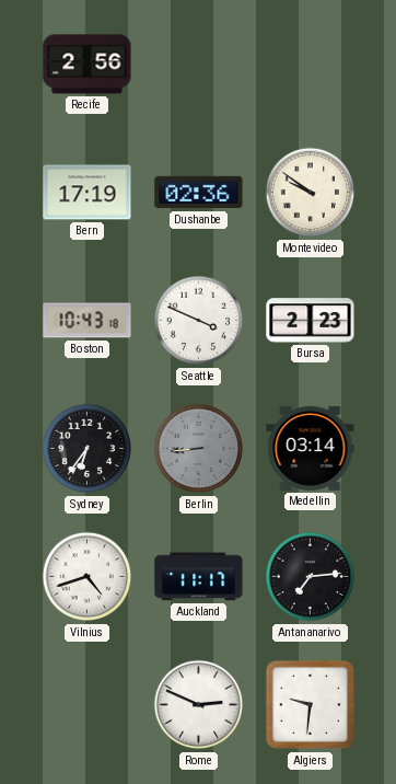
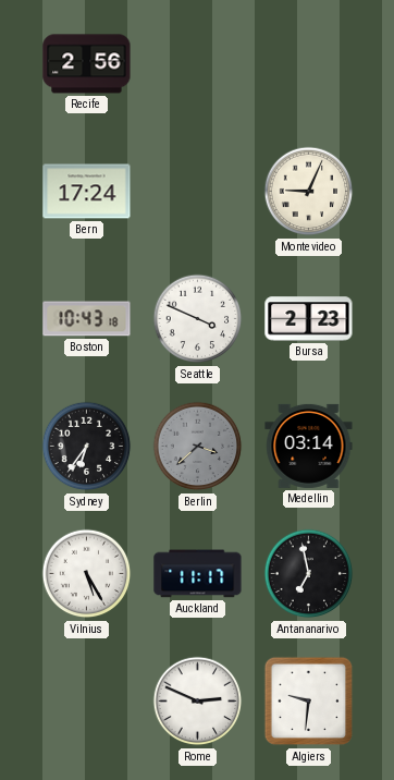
Bern: 17:19 -> 17:24
Dushanbe: 02:36 -> none
Montevideo: 9:51 -> 9:04
Berlin: 8:44 -> 3:38
Vilnius: 4:42 -> 5:25
Antananarivo: 7:14 -> 6:58
